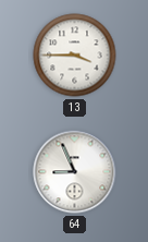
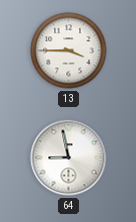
64: 8:56 -> 8:58
